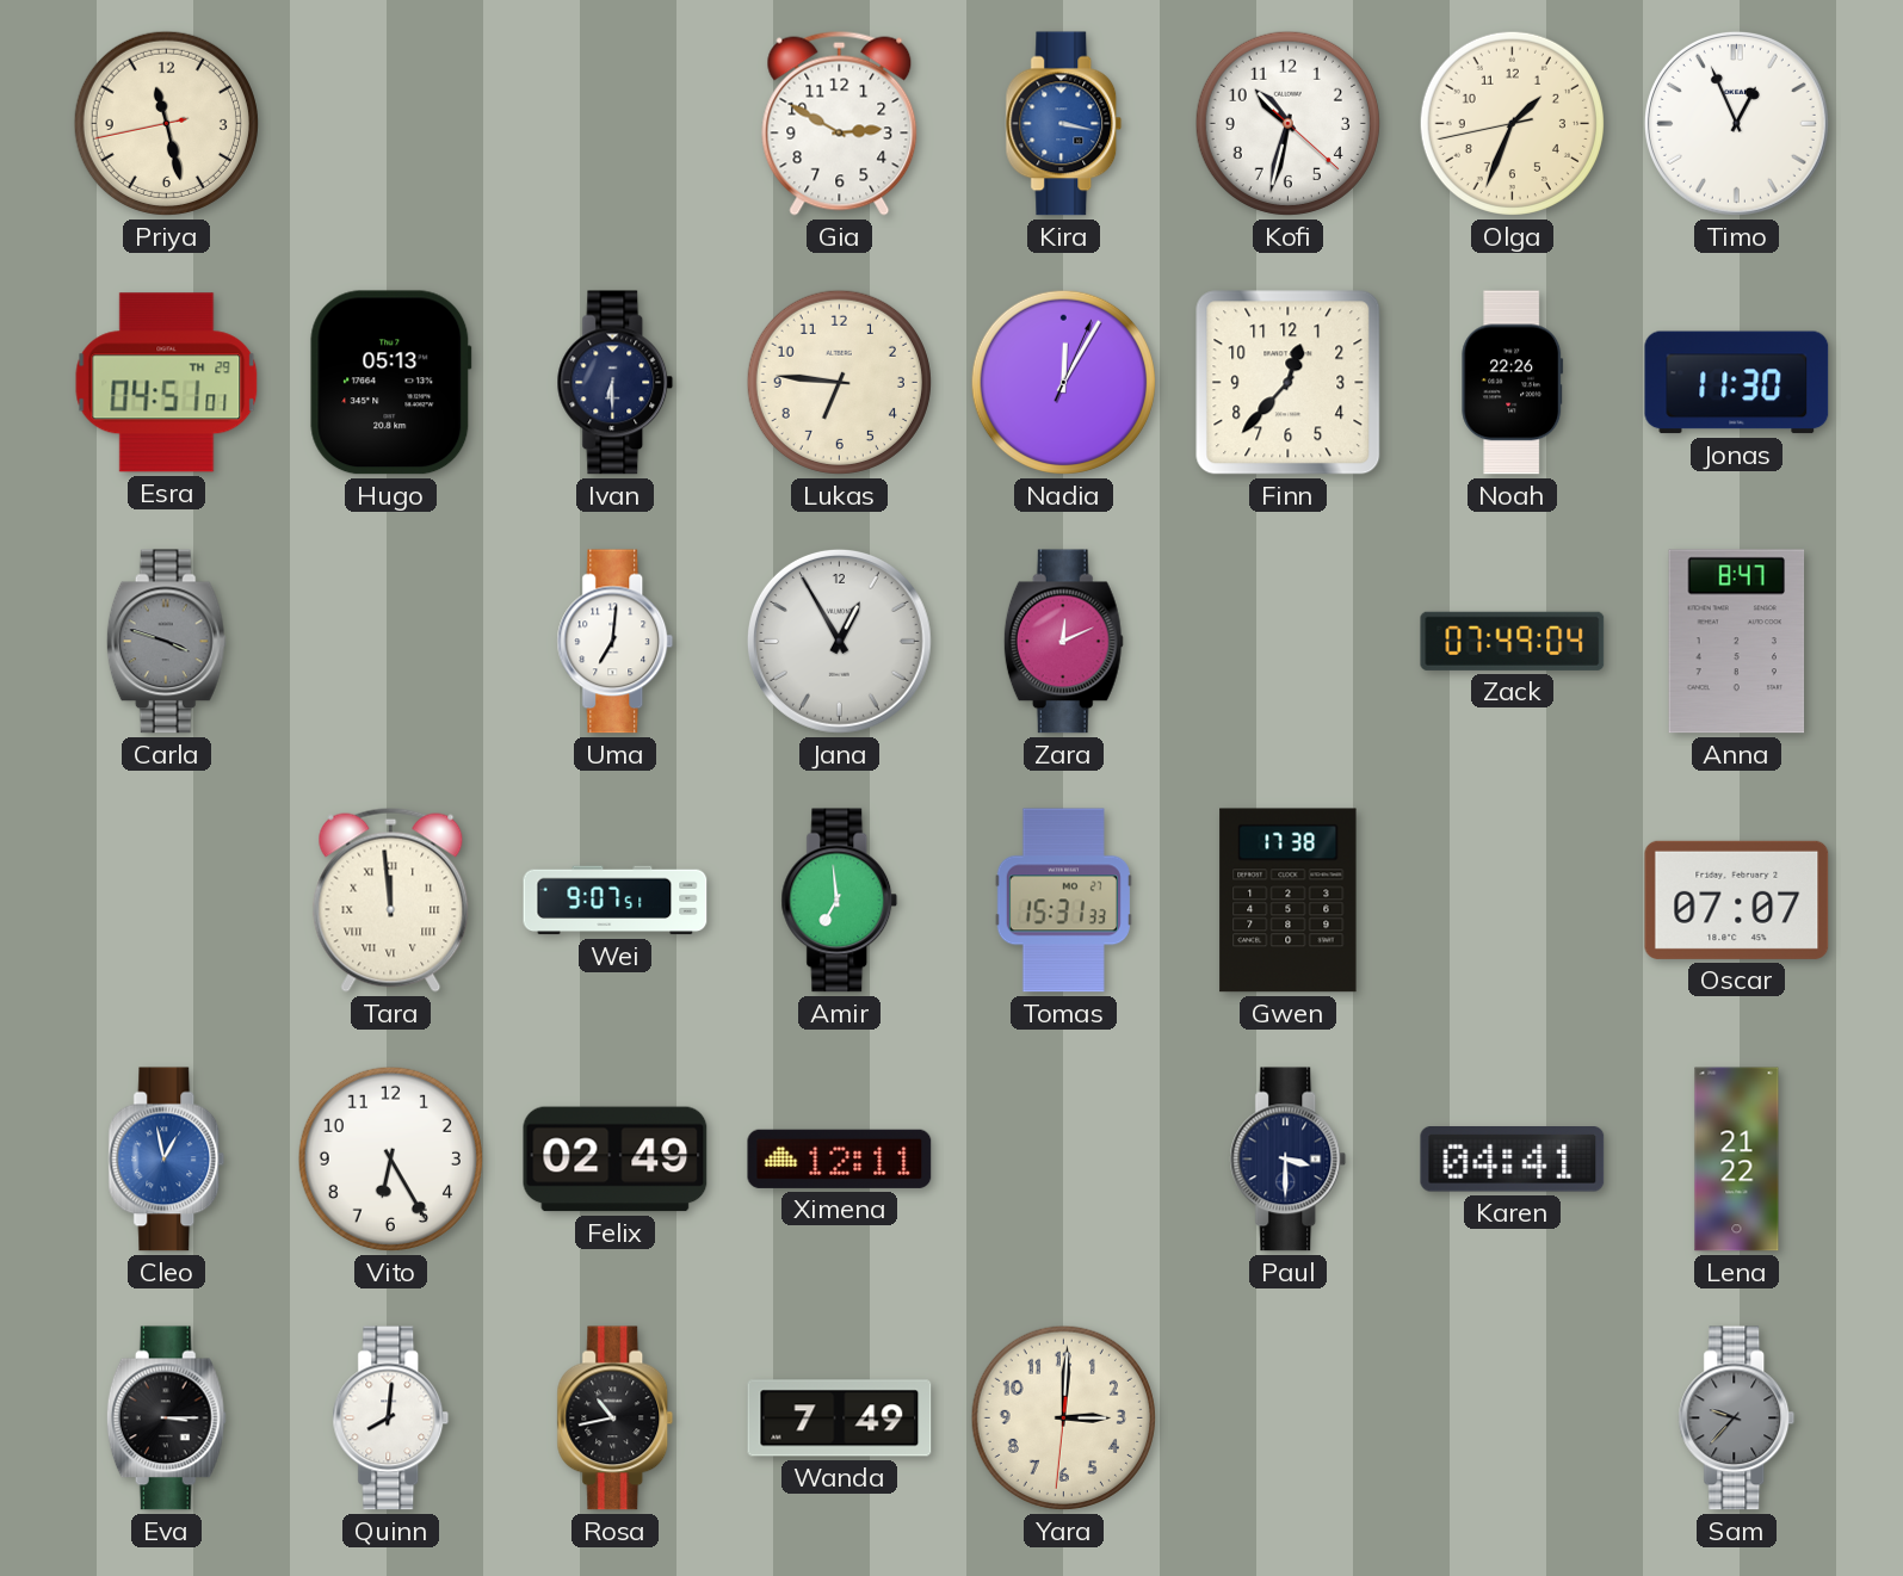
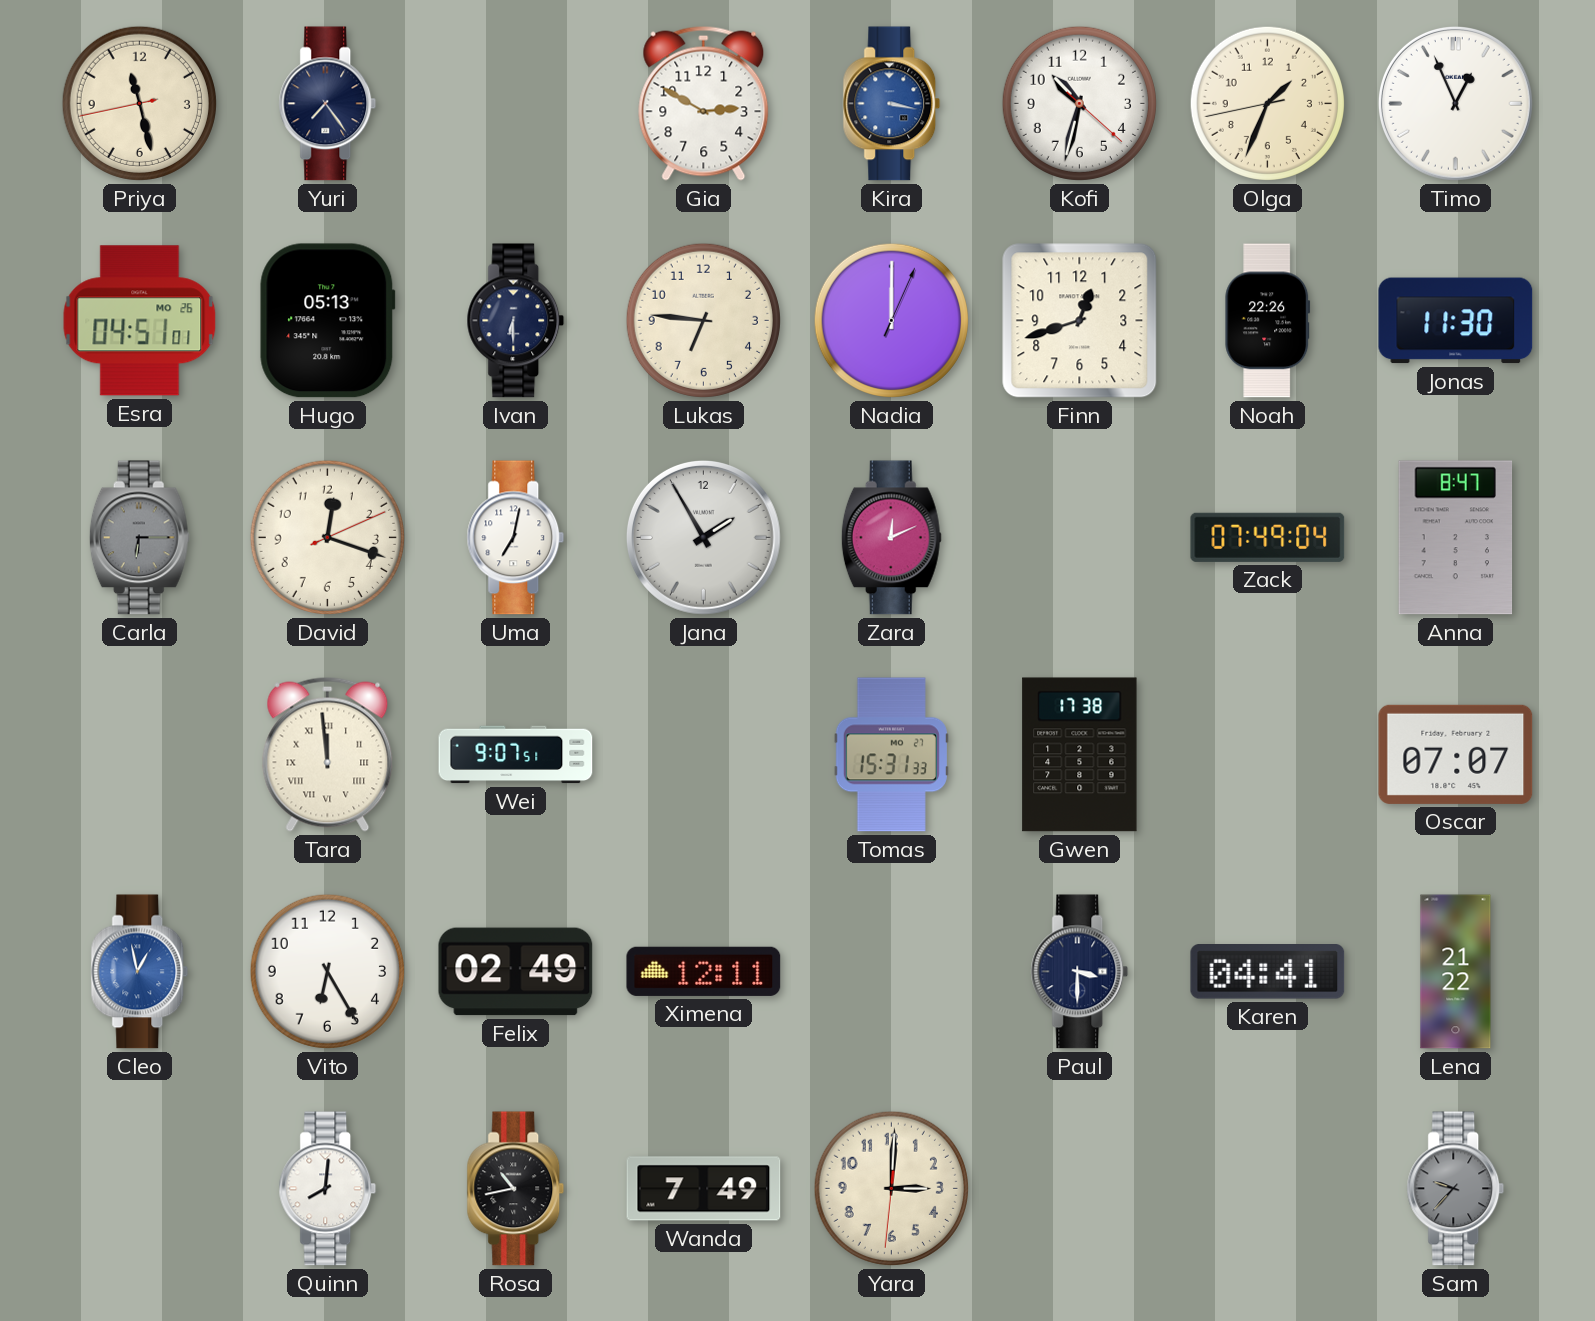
Yuri: none -> 7:24
Esra date: TH 29 -> MO 26
Nadia: 12:05 -> 12:00
Finn: 12:37 -> 12:42
Carla: 3:48 -> 6:15
David: none -> 12:18
Uma: 7:01 -> 7:02
Jana: 12:55 -> 1:55
Amir: 6:59 -> none
Eva: 3:15 -> none
